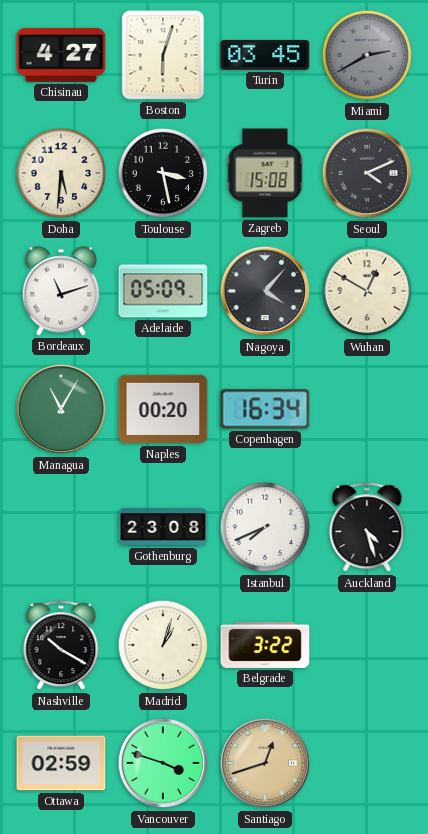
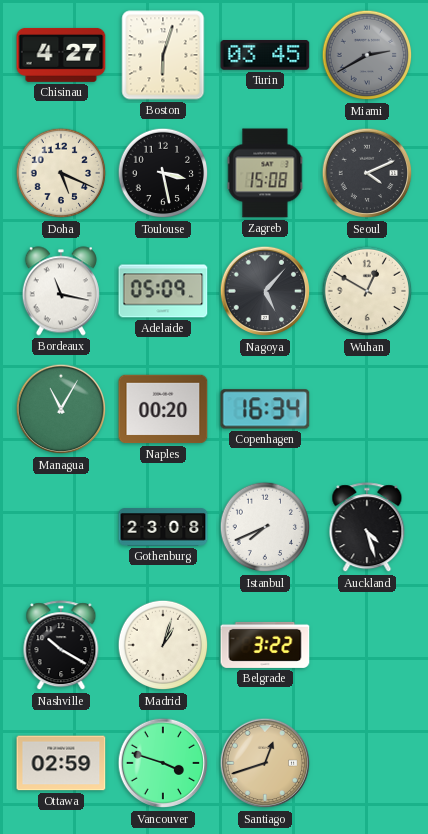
Doha: 5:31 -> 5:19
Bordeaux: 11:12 -> 11:17
Nagoya: 4:07 -> 5:07
